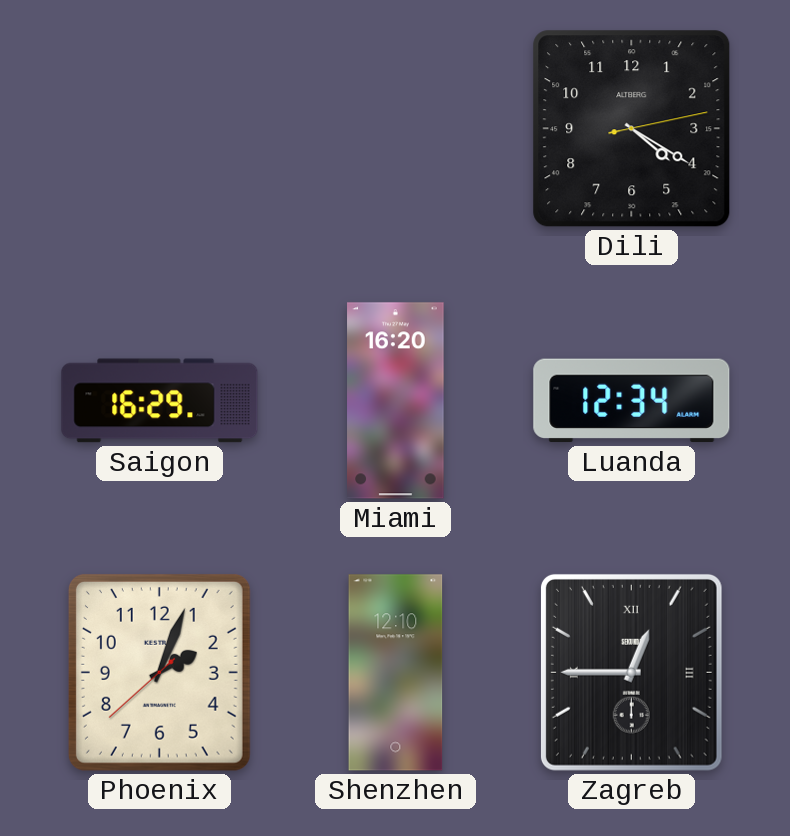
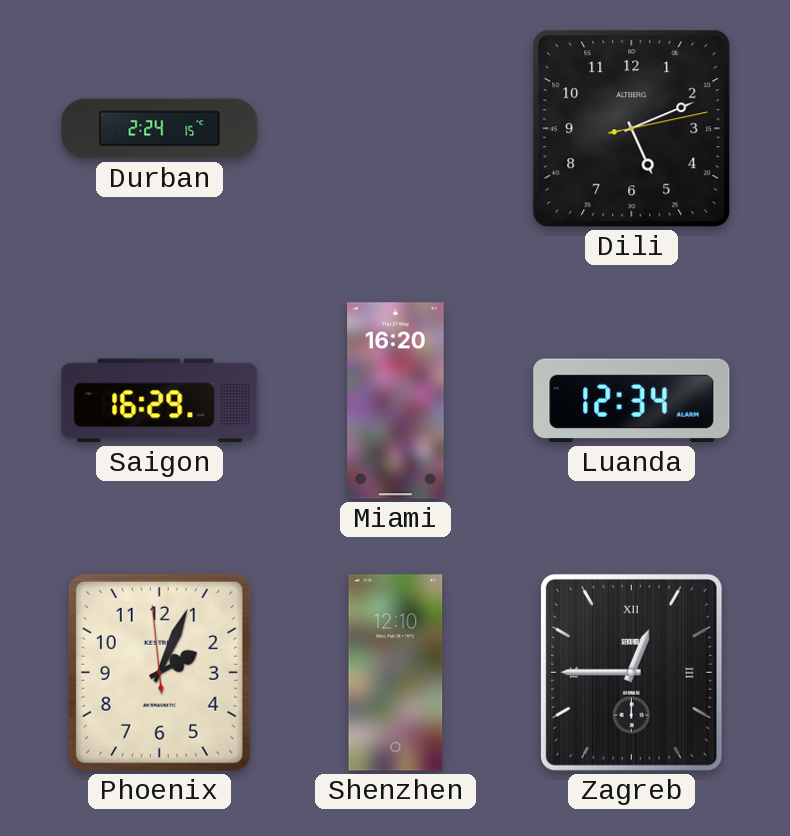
Durban: none -> 2:24
Dili: 4:20 -> 5:11
Phoenix: 2:03:38 -> 2:03:59
